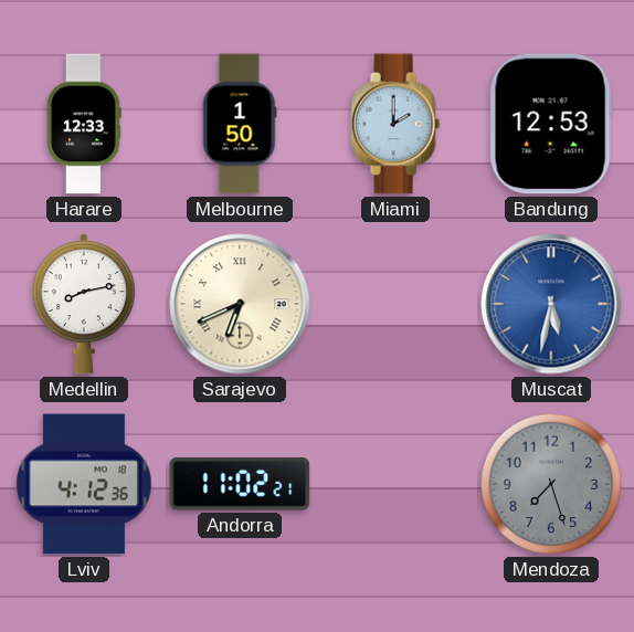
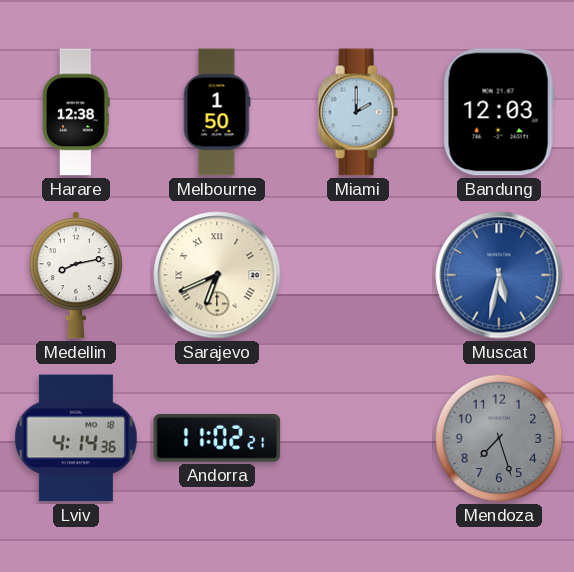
Harare: 12:33 -> 12:38
Bandung: 12:53 -> 12:03
Lviv: 4:12 -> 4:14
